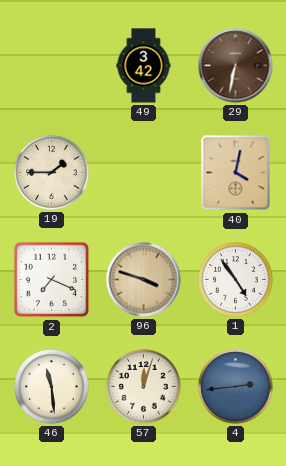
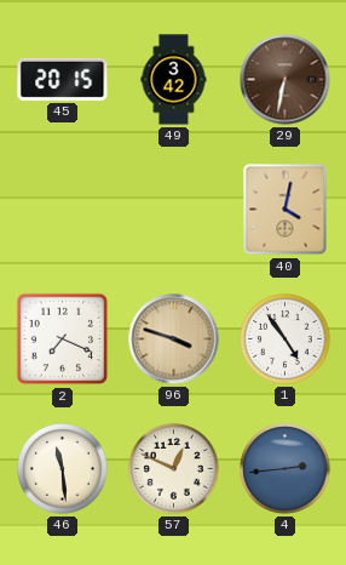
45: none -> 20:15
19: 1:45 -> none
57: 12:03 -> 12:49
